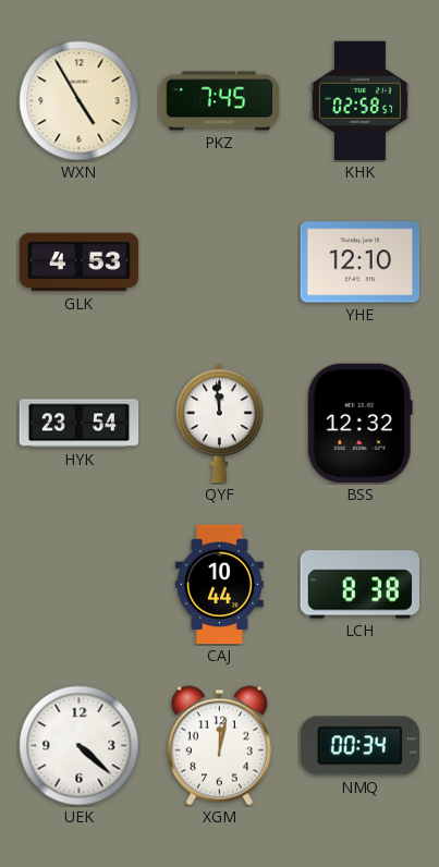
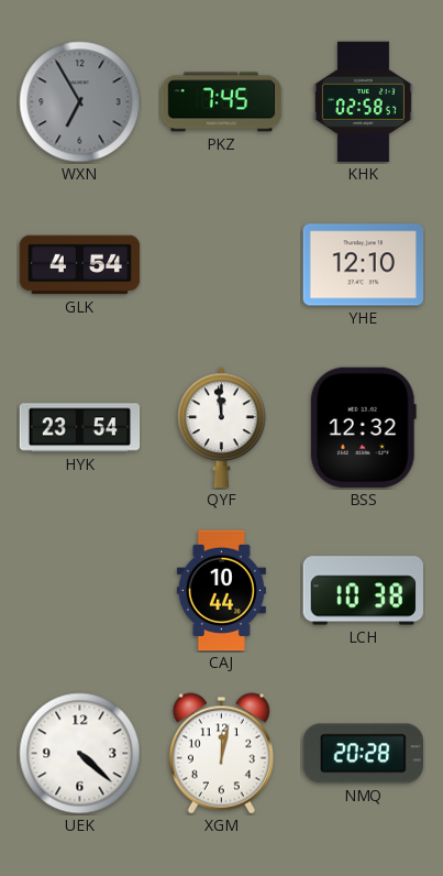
WXN: 4:55 -> 6:55
WXN dial: cream -> grey
GLK: 4:53 -> 4:54
LCH: 8:38 -> 10:38
NMQ: 00:34 -> 20:28
